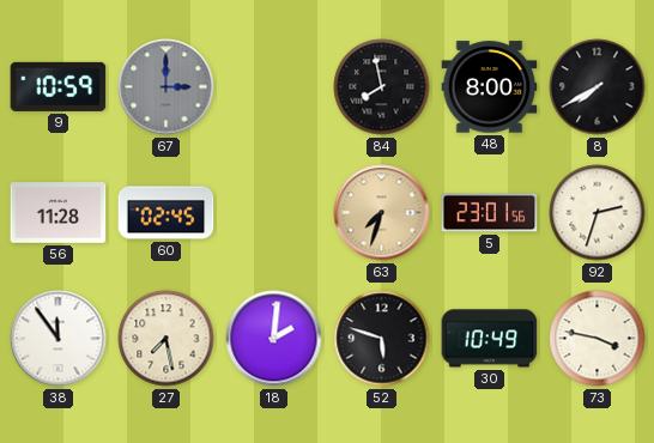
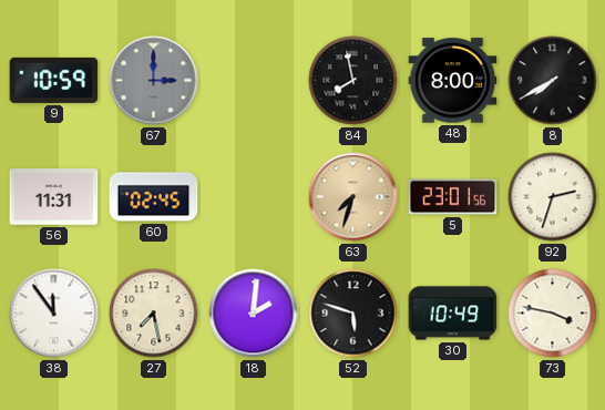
56: 11:28 -> 11:31
